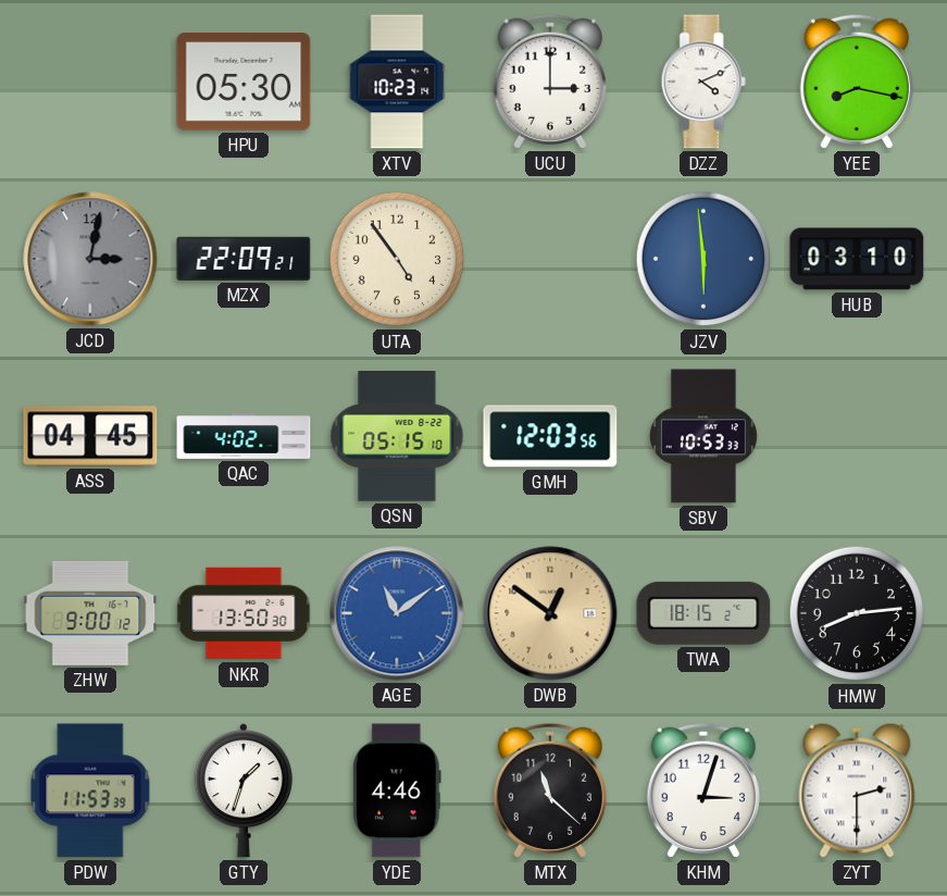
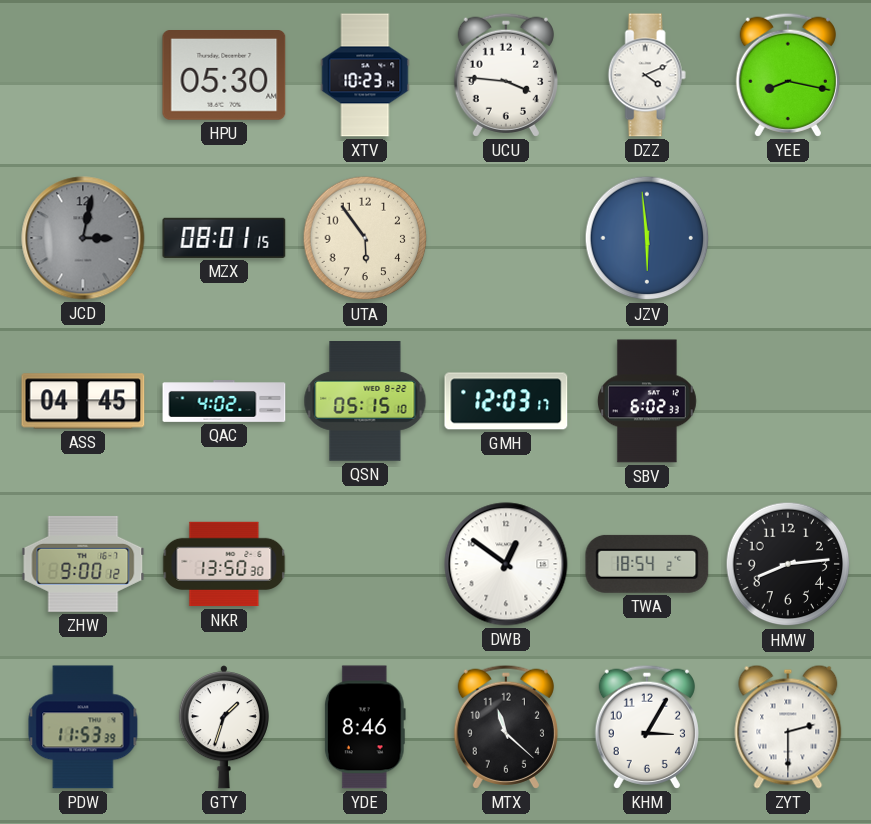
UCU: 3:00 -> 3:46
MZX: 22:09 -> 08:01
UTA: 4:54 -> 5:54
HUB: 03:10 -> none
GMH: 12:03:56 -> 12:03:17
SBV: 10:53 -> 6:02
AGE: 11:09 -> none
DWB dial: champagne -> white
TWA: 18:15 -> 18:54
YDE: 4:46 -> 8:46
KHM: 3:03 -> 3:05
